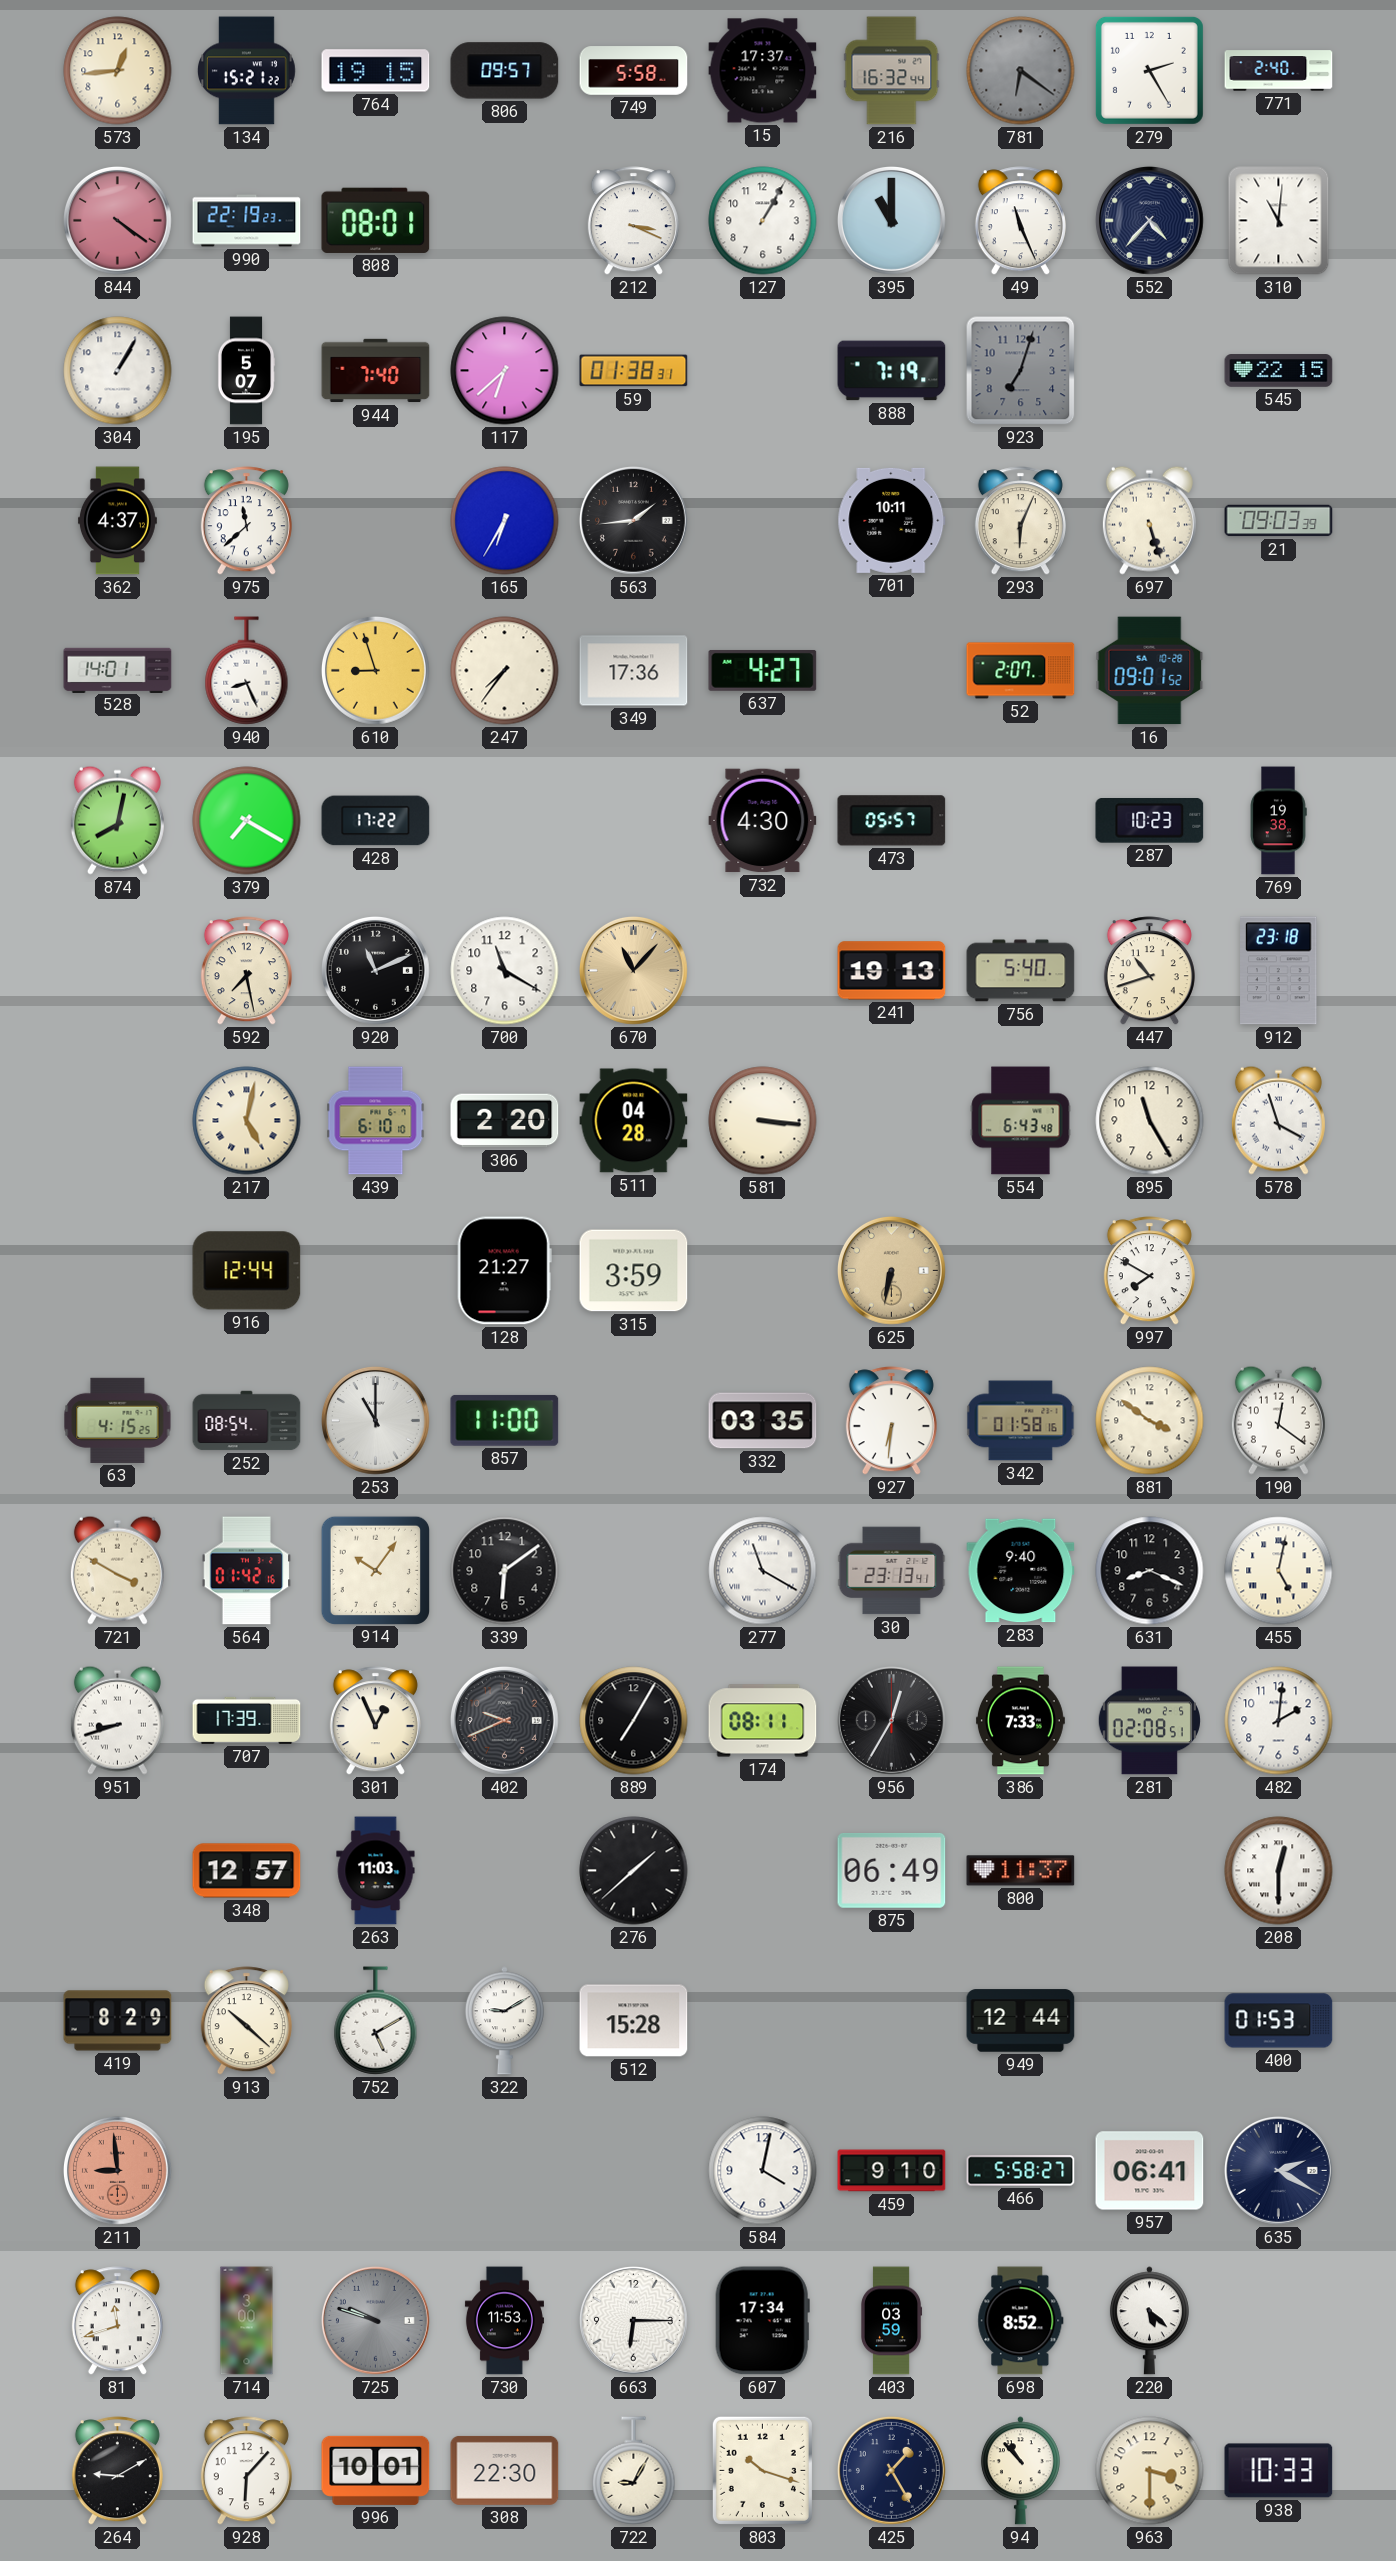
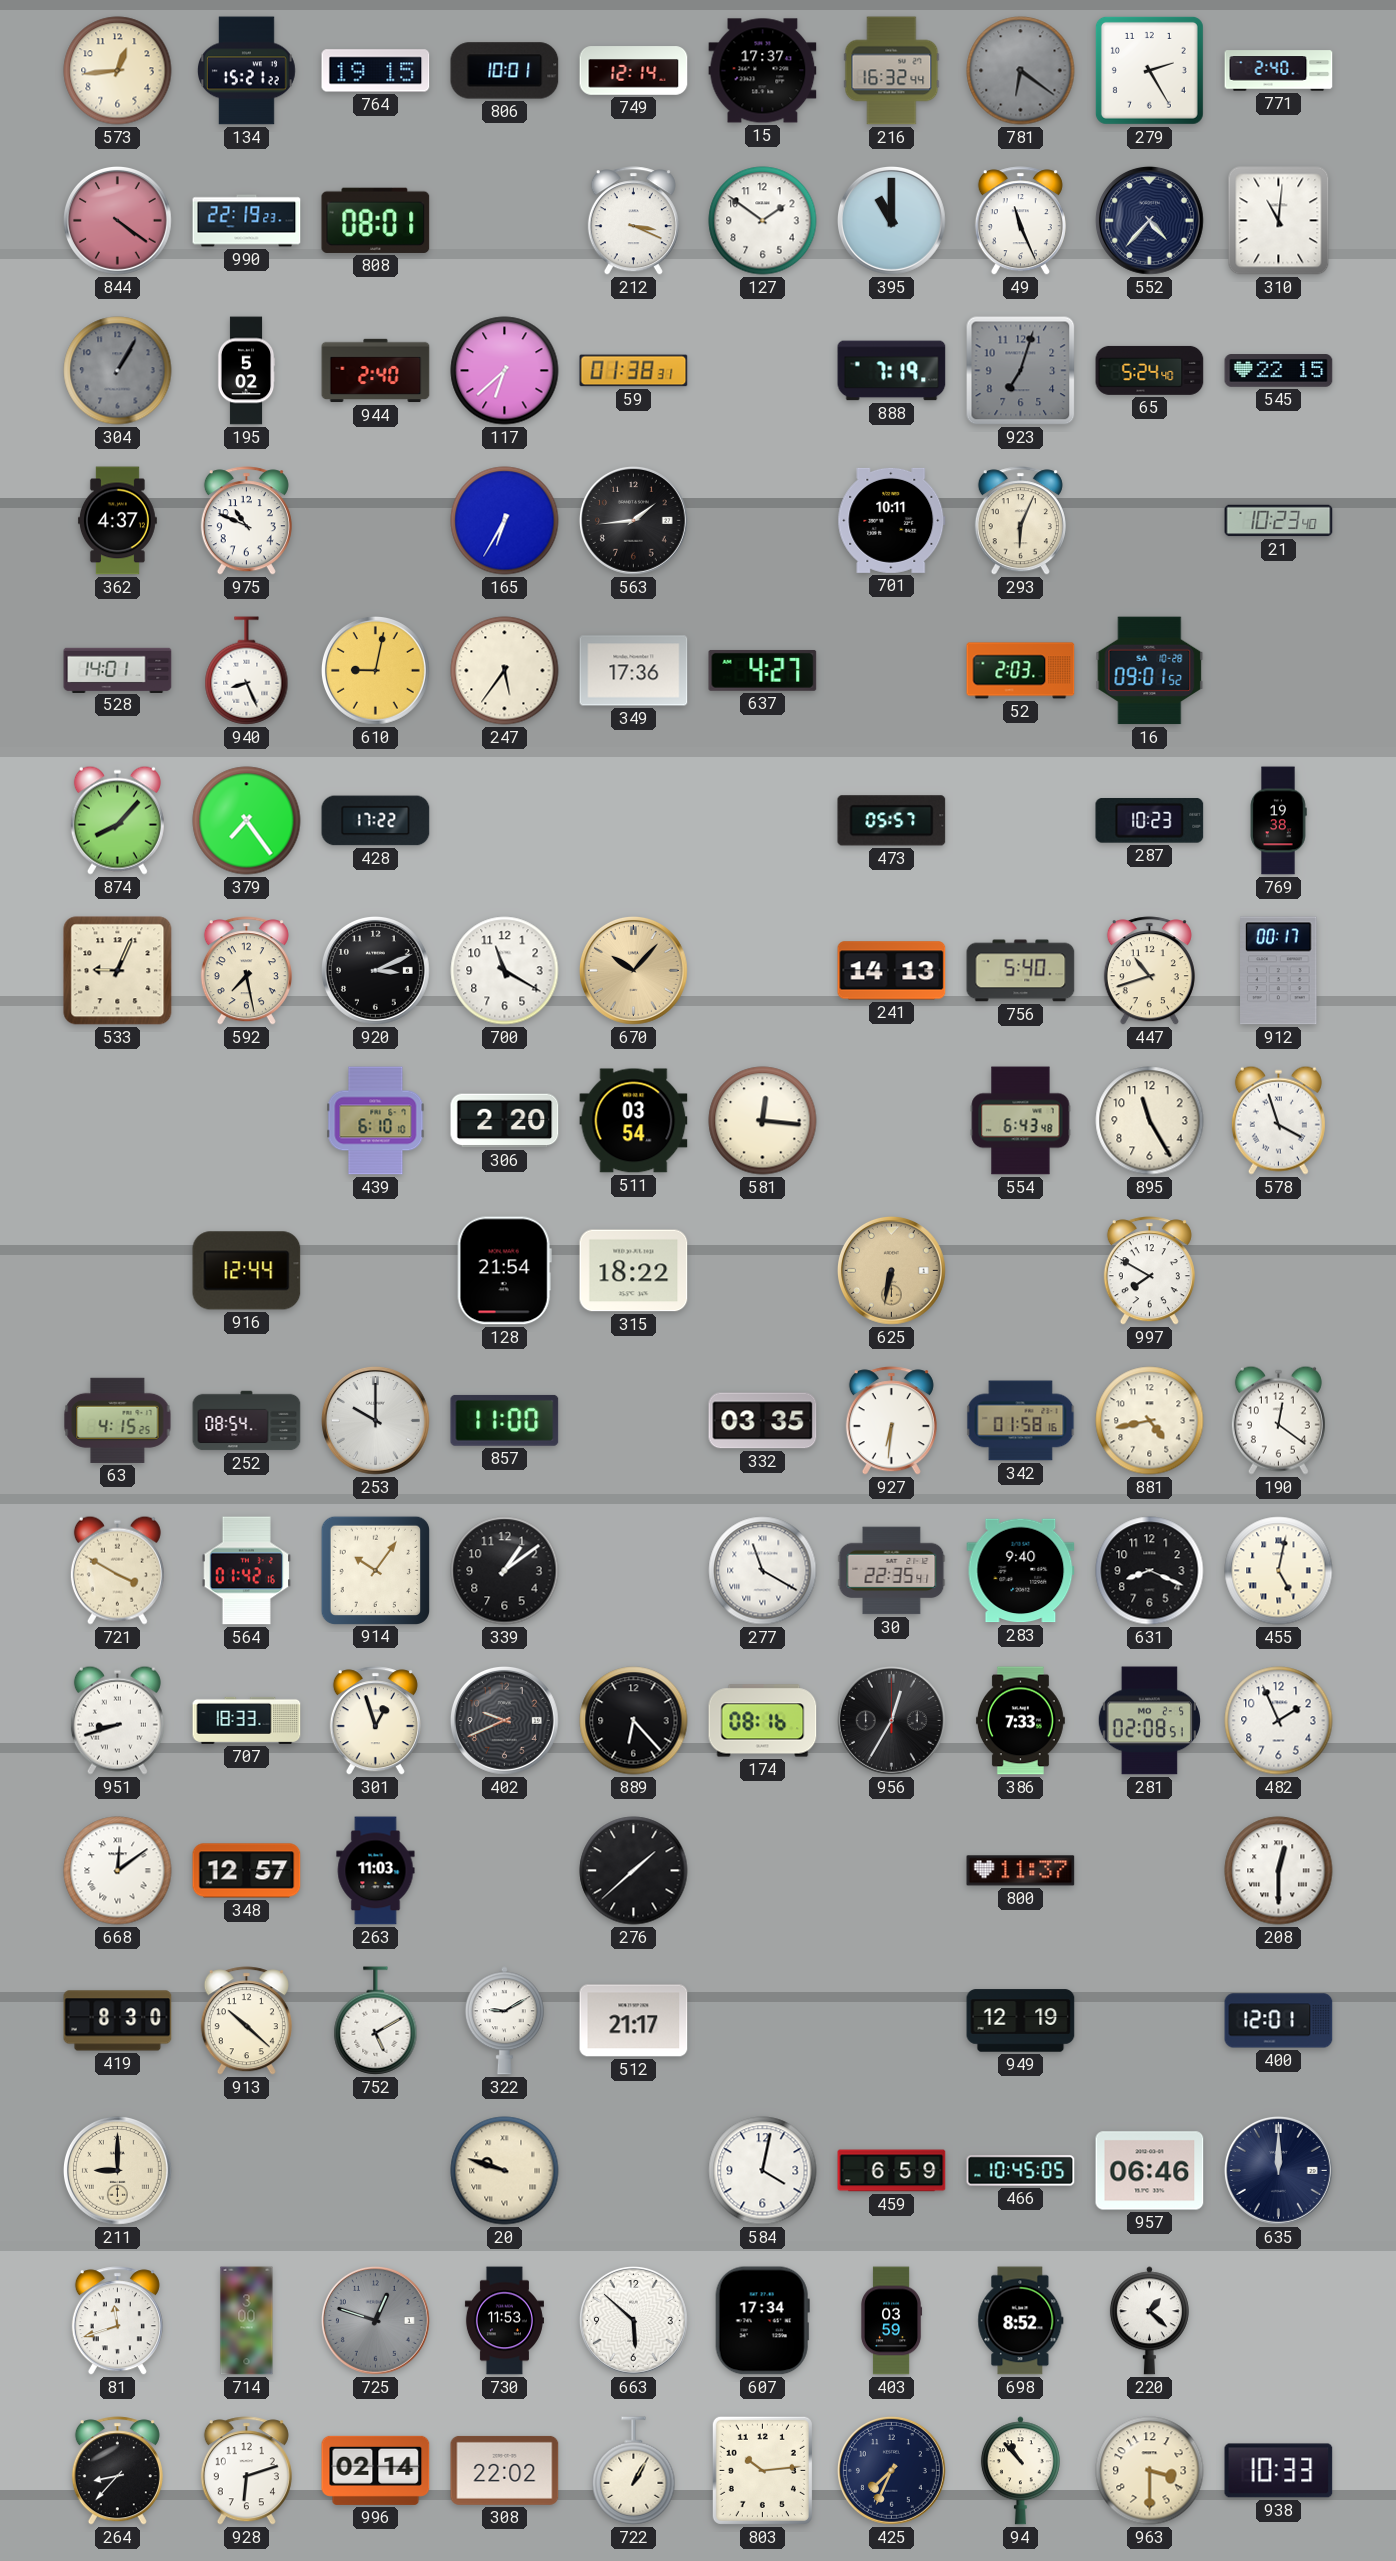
806: 09:57 -> 10:01
749: 5:58 -> 12:14
127: 1:05 -> 1:51
304 dial: white -> grey
195: 5:07 -> 5:02
944: 7:40 -> 2:40
65: none -> 5:24
975: 11:38 -> 10:49
697: 5:27 -> none
21: 09:03 -> 10:23
610: 8:57 -> 9:02
247: 7:36 -> 5:36
52: 2:07 -> 2:03
874: 8:02 -> 8:07
379: 7:20 -> 7:24
732: 4:30 -> none
533: none -> 9:04
920: 11:11 -> 3:11
670: 11:07 -> 10:07
241: 19:13 -> 14:13
912: 23:18 -> 00:17
217: 5:02 -> none
511: 04:28 -> 03:54
581: 3:16 -> 12:16
128: 21:27 -> 21:54
315: 3:59 -> 18:22
253: 11:00 -> 10:00
881: 3:51 -> 4:43
339: 6:09 -> 1:09
30: 23:13 -> 22:35
707: 17:39 -> 18:33
301: 12:56 -> 12:57
889: 7:05 -> 6:23
174: 08:11 -> 08:16
482: 2:01 -> 1:56
668: none -> 12:09
875: 06:49 -> none
419: 8:29 -> 8:30
512: 15:28 -> 21:17
949: 12:44 -> 12:19
400: 01:53 -> 12:01
211: 8:59 -> 9:00
211 dial: salmon -> cream
20: none -> 9:48
459: 9:10 -> 6:59
466: 5:58 -> 10:45
957: 06:41 -> 06:46
635: 2:20 -> 12:00
725: 9:48 -> 12:48
663: 6:15 -> 5:52
220: 5:22 -> 1:22
264: 9:10 -> 8:37
928: 6:07 -> 6:12
996: 10:01 -> 02:14
308: 22:30 -> 22:02
722: 9:05 -> 1:05
803: 10:18 -> 10:14
425: 1:25 -> 7:34
